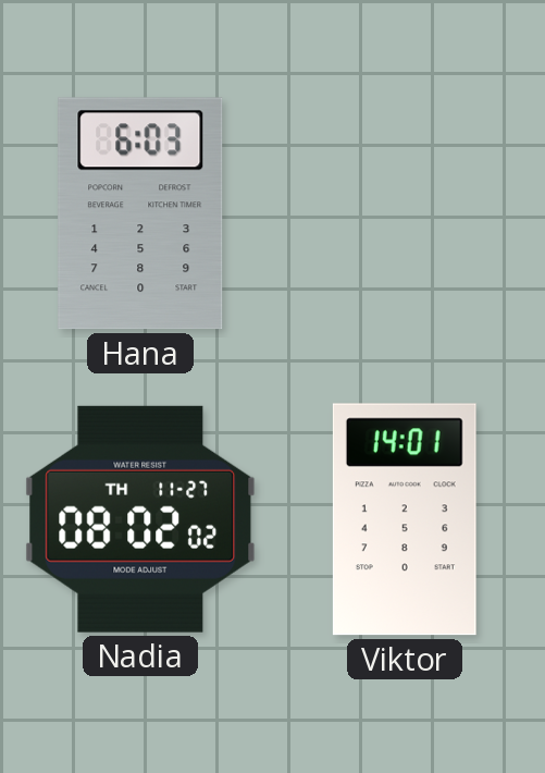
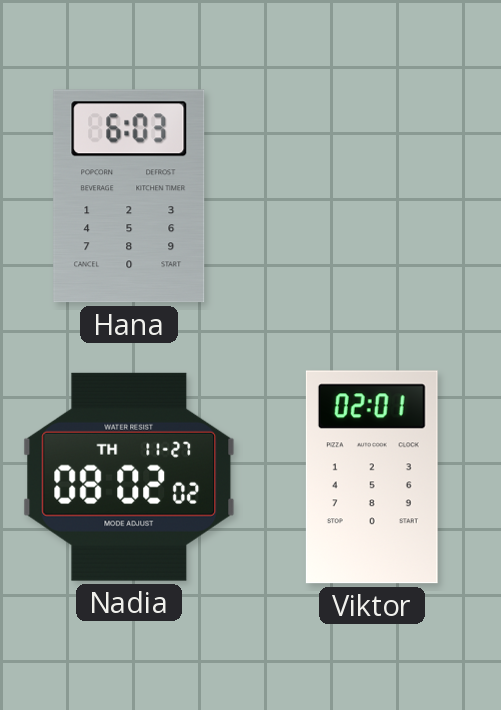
Viktor: 14:01 -> 02:01
